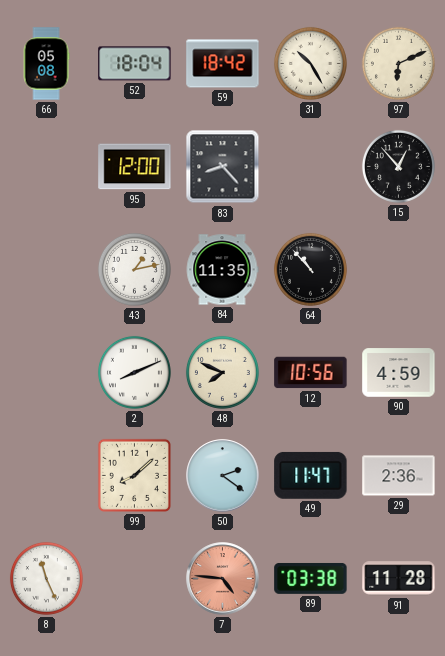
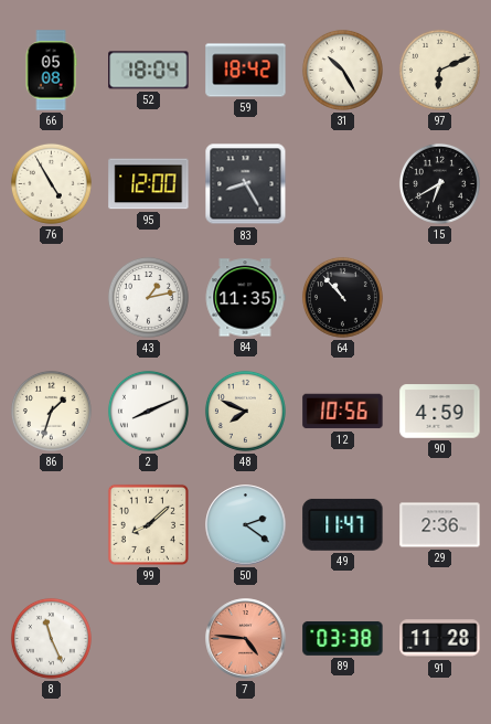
76: none -> 4:55
83: 8:23 -> 8:25
15: 12:53 -> 6:40
86: none -> 1:33
